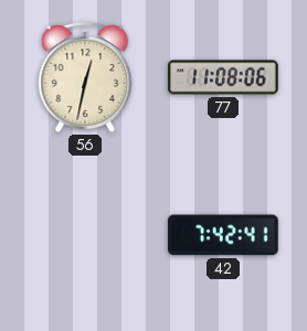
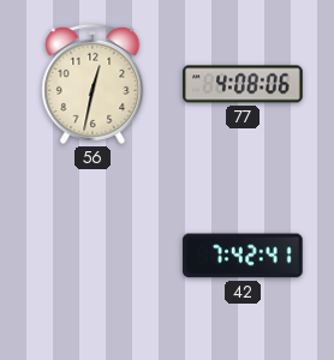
77: 11:08 -> 4:08
